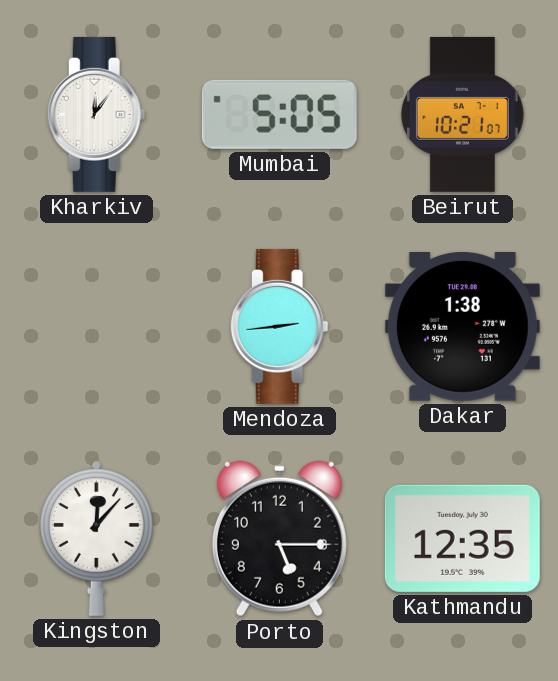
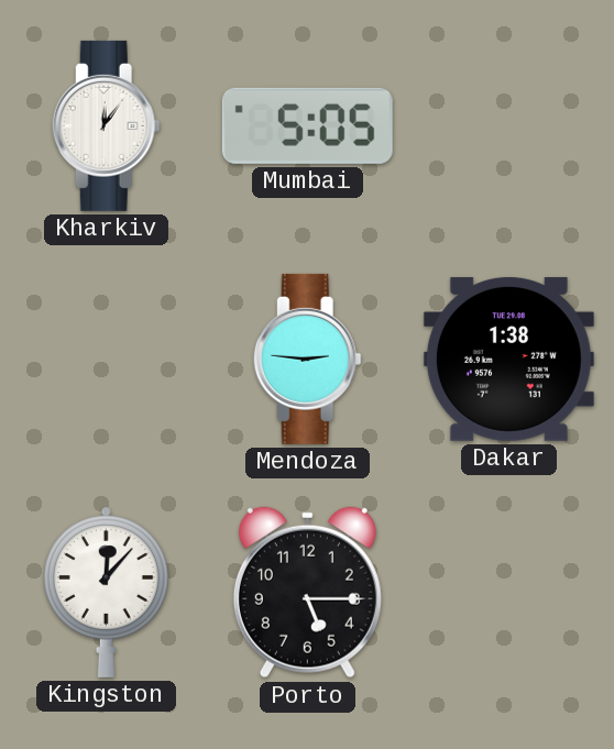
Beirut: 10:21 -> none
Mendoza: 2:44 -> 2:46
Kathmandu: 12:35 -> none
